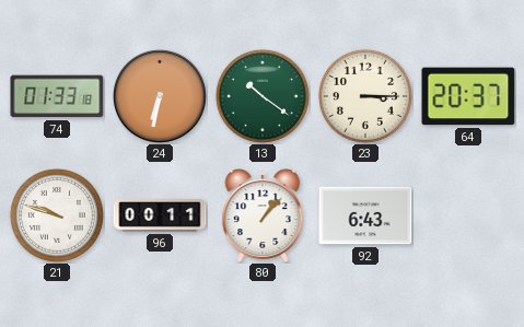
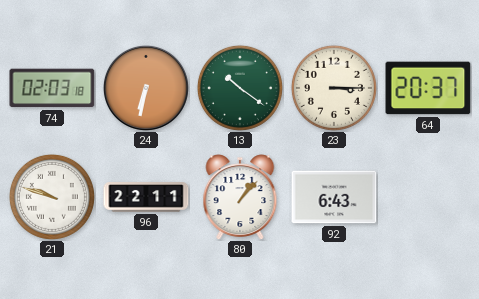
74: 01:33 -> 02:03
96: 00:11 -> 22:11
